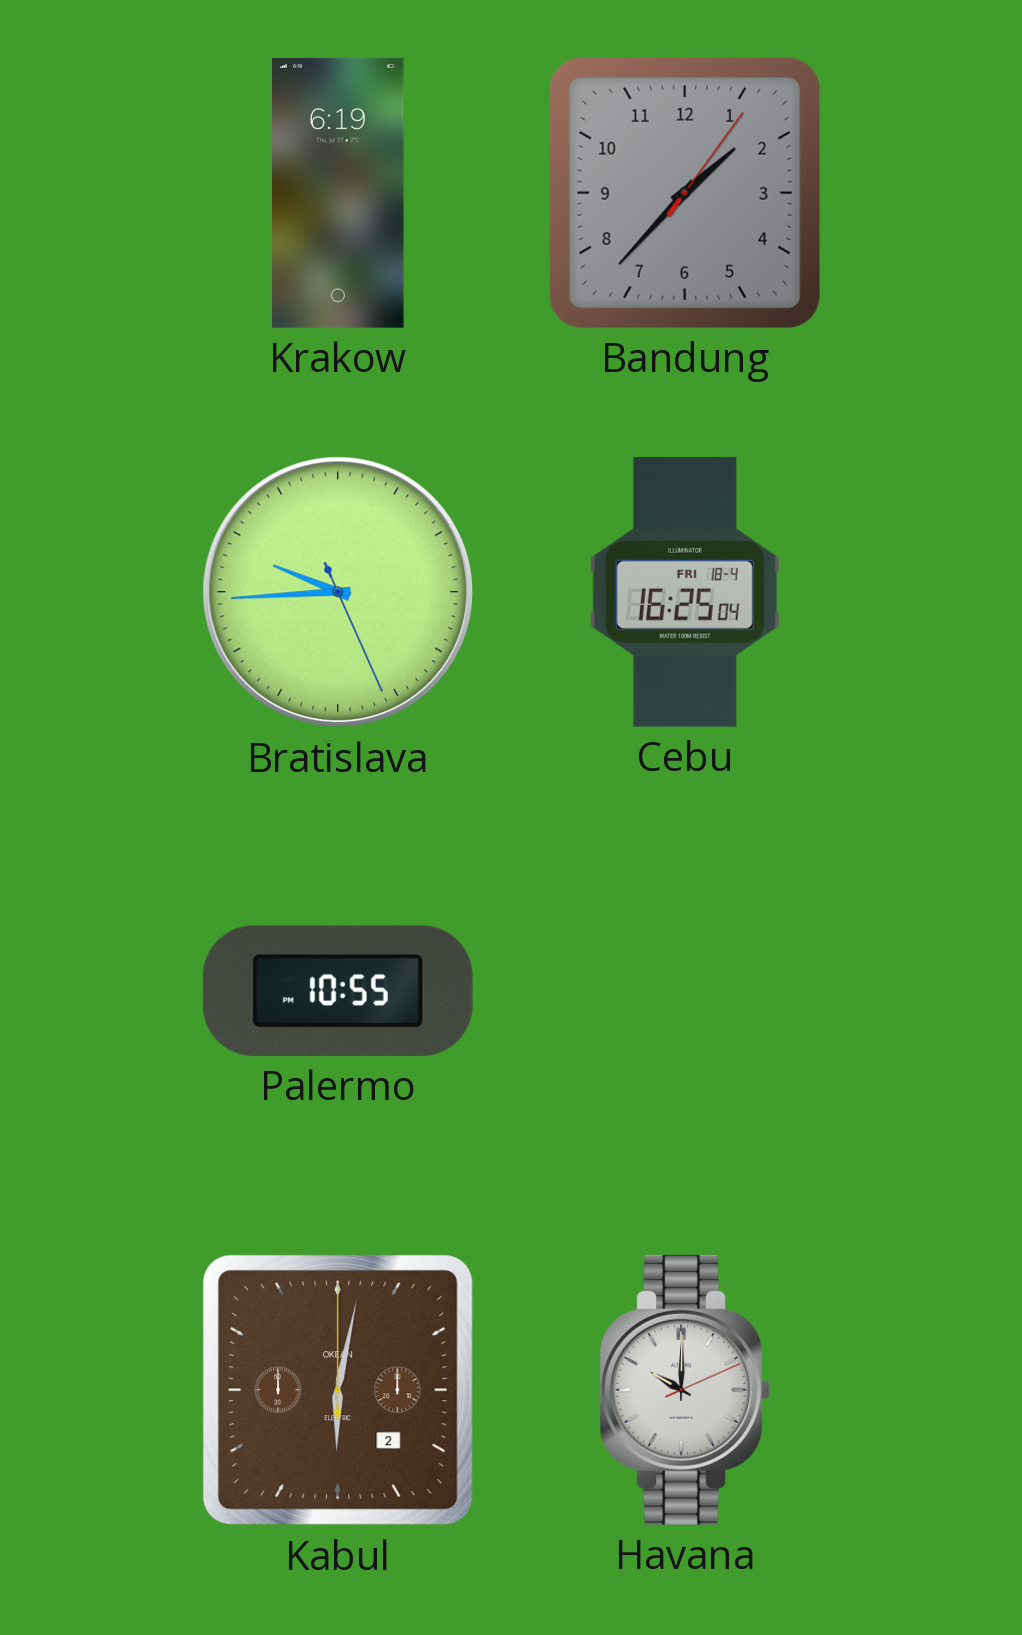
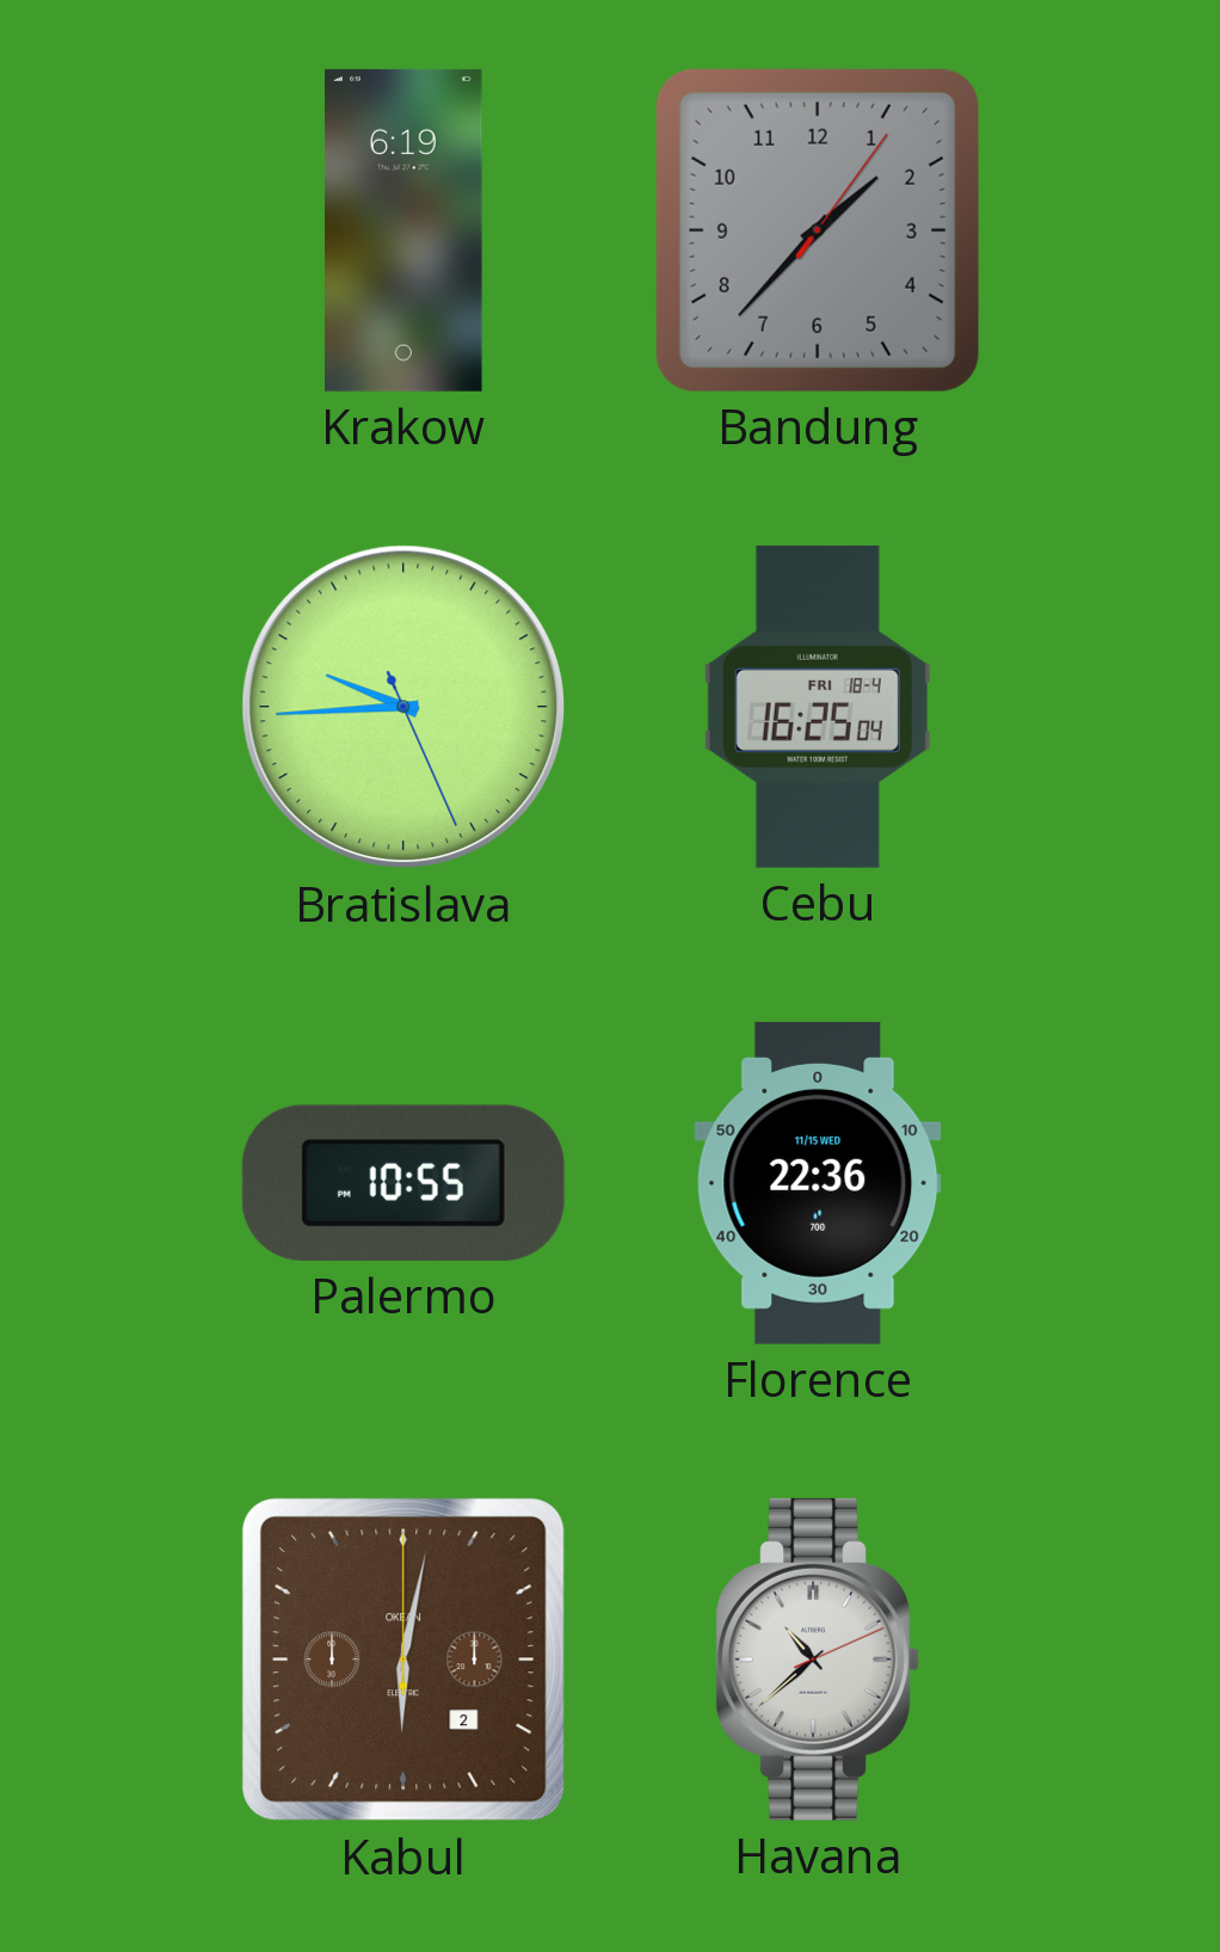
Florence: none -> 22:36
Havana: 10:00 -> 10:38
